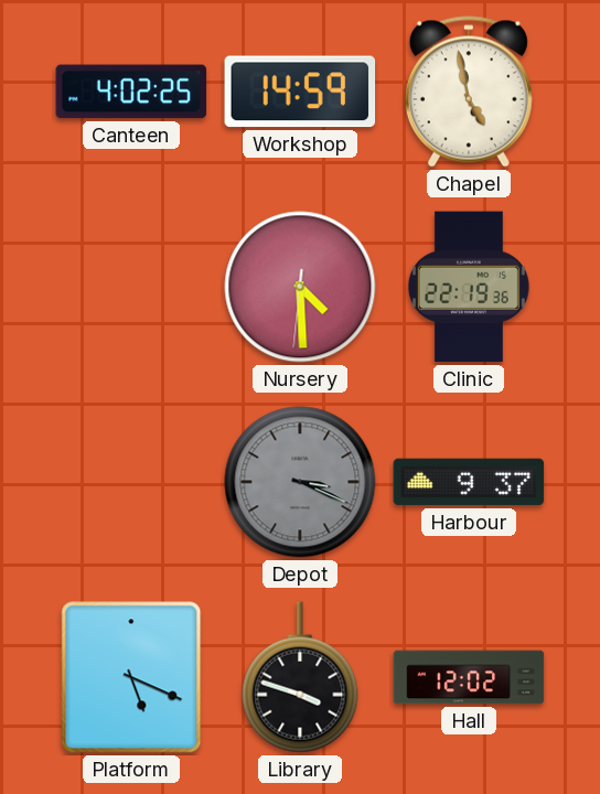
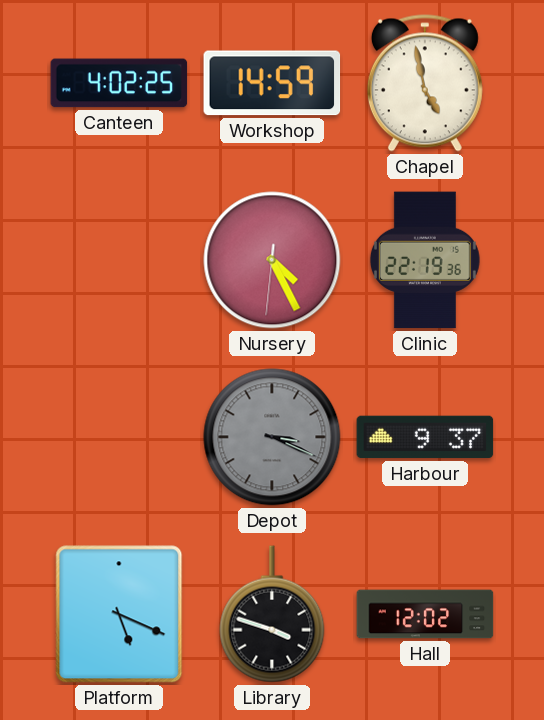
Nursery: 4:29 -> 4:25
